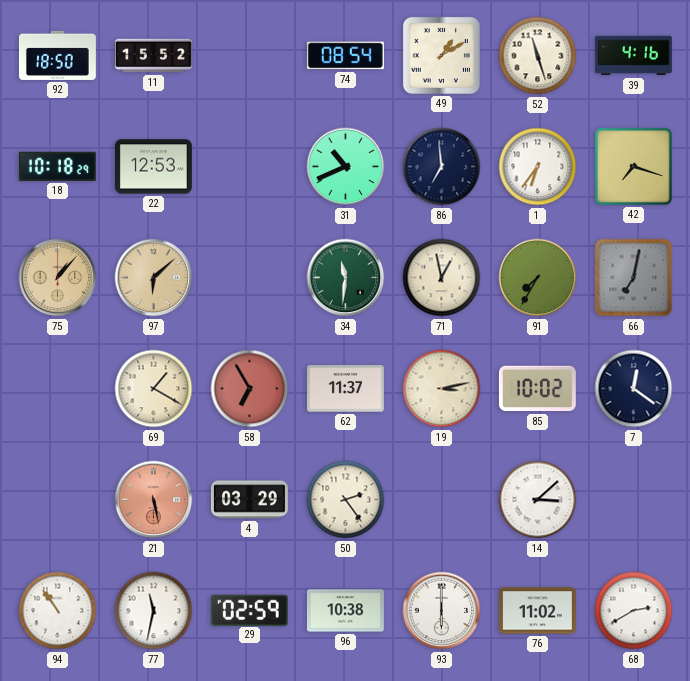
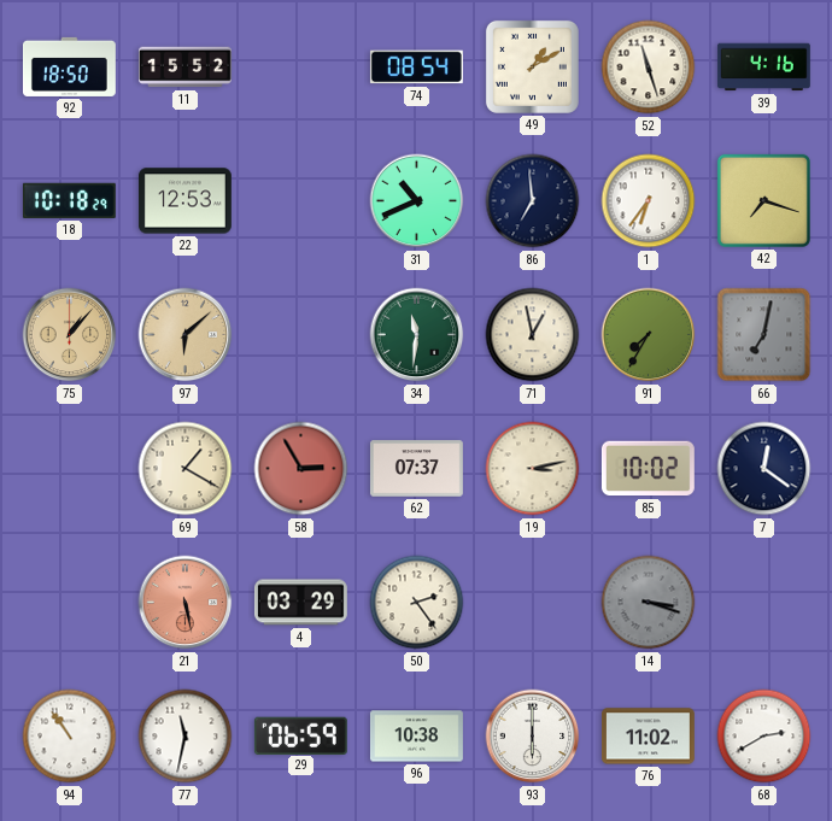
58: 6:55 -> 2:55
62: 11:37 -> 07:37
14: 3:08 -> 3:18
14 dial: white -> grey
29: 02:59 -> 06:59
